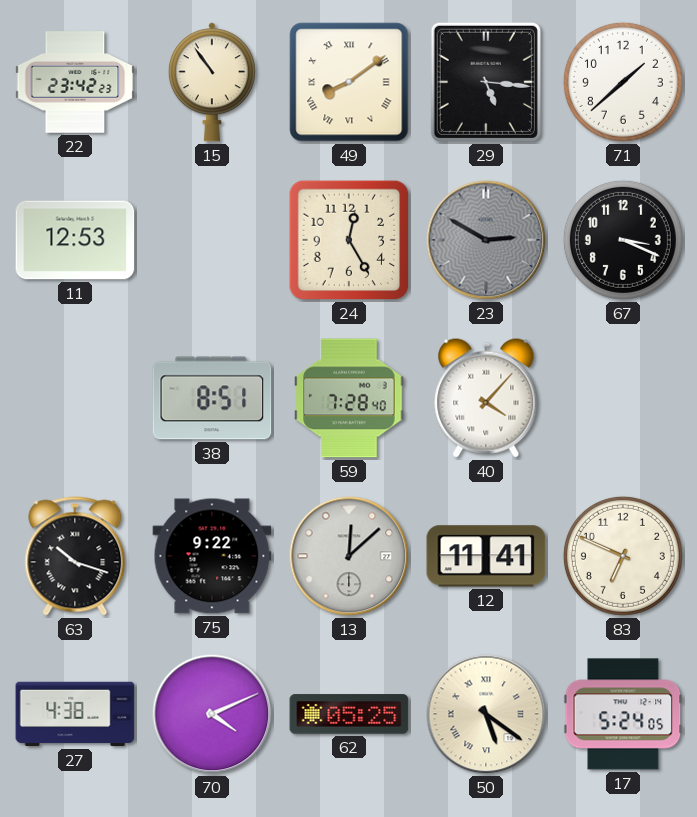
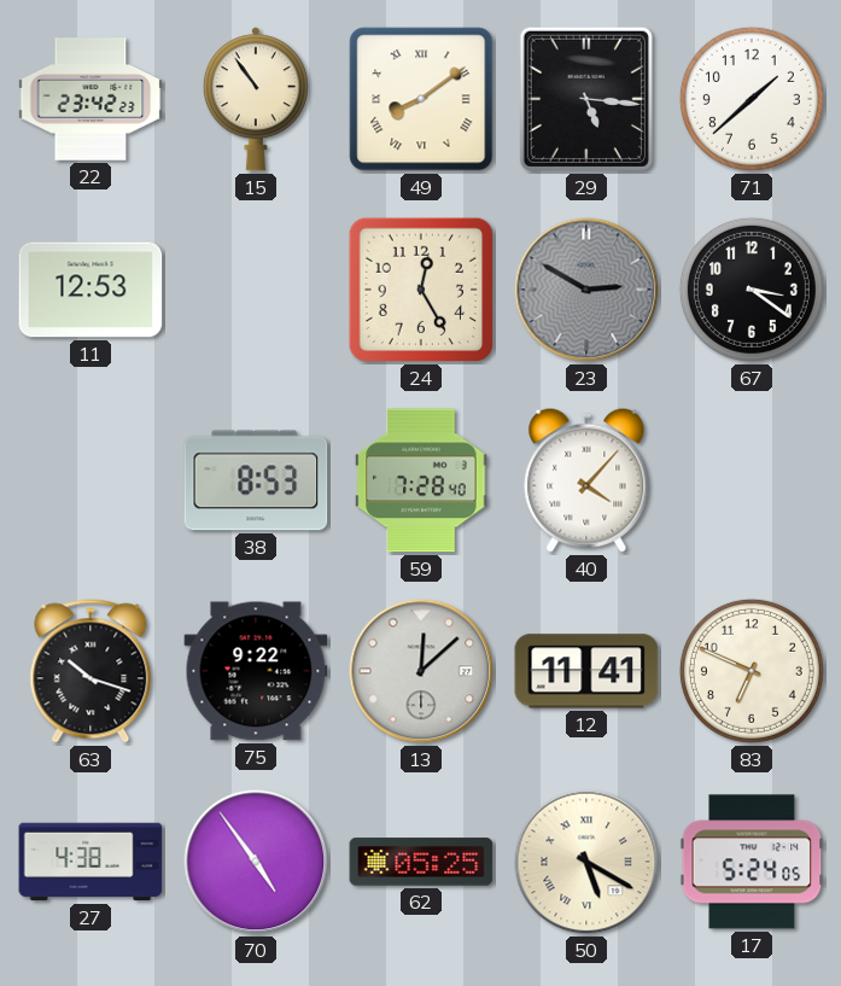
67: 3:19 -> 3:21
38: 8:51 -> 8:53
70: 4:11 -> 4:54
50: 5:21 -> 5:20
